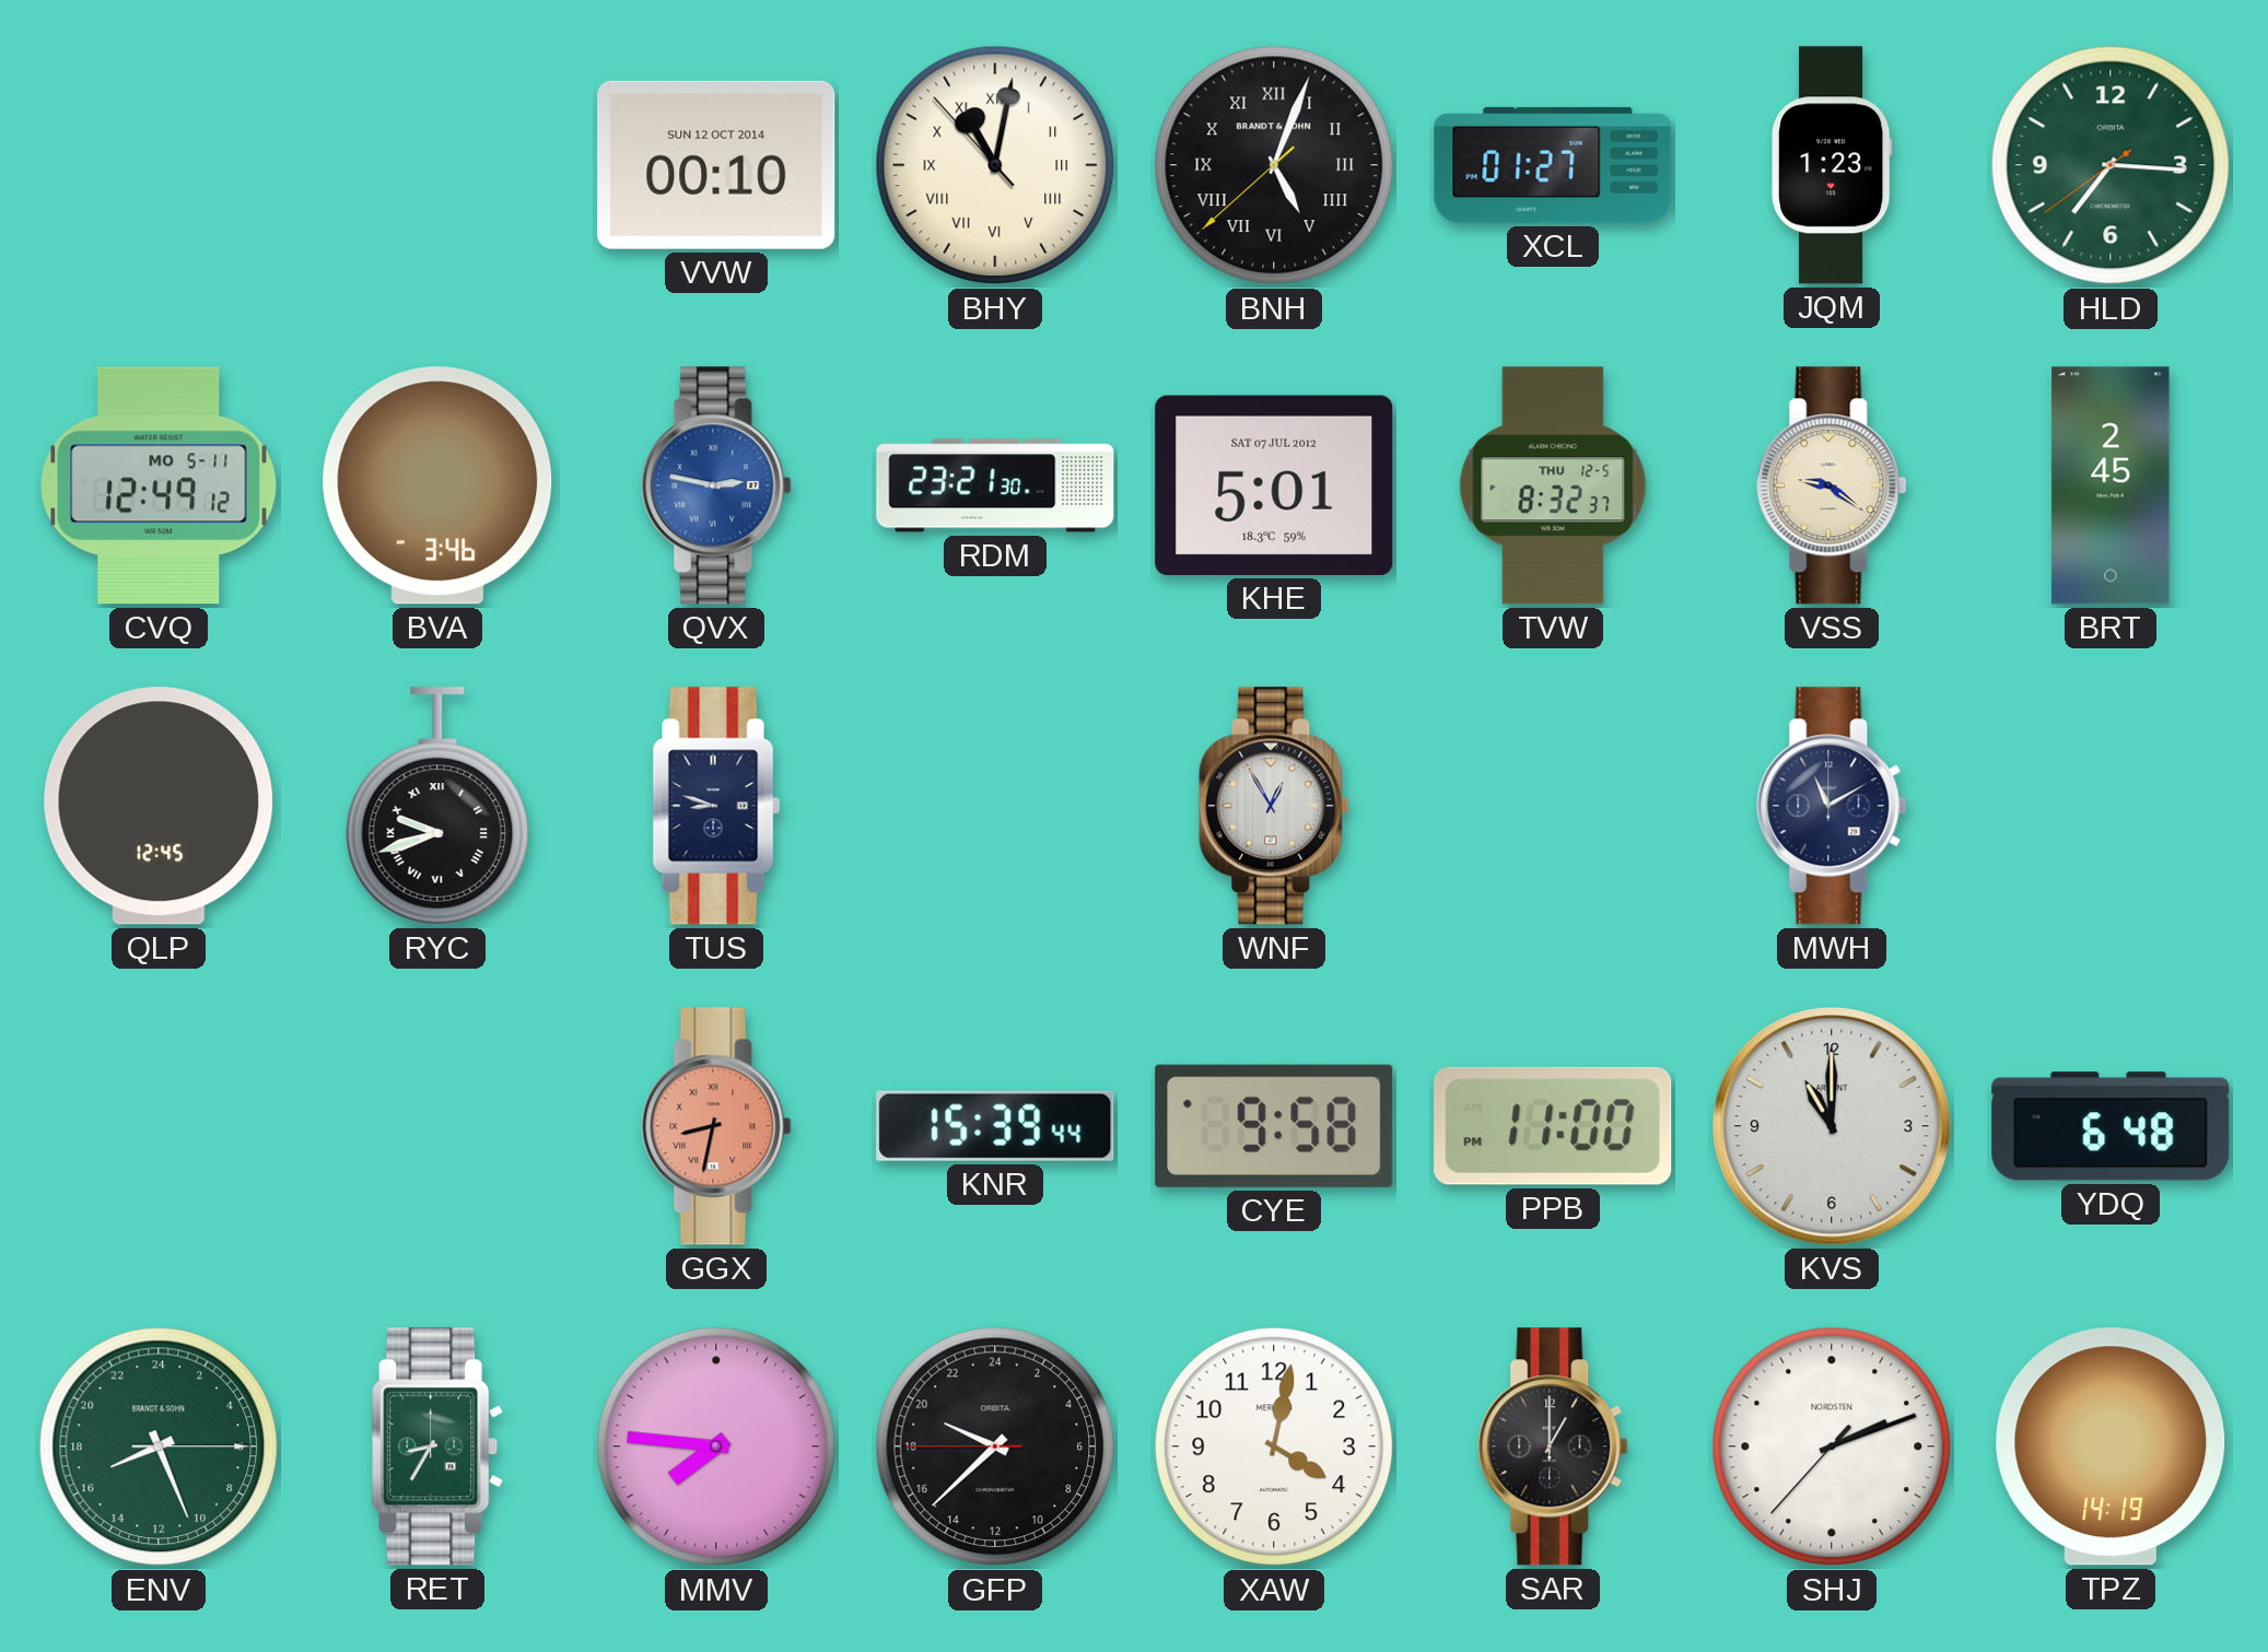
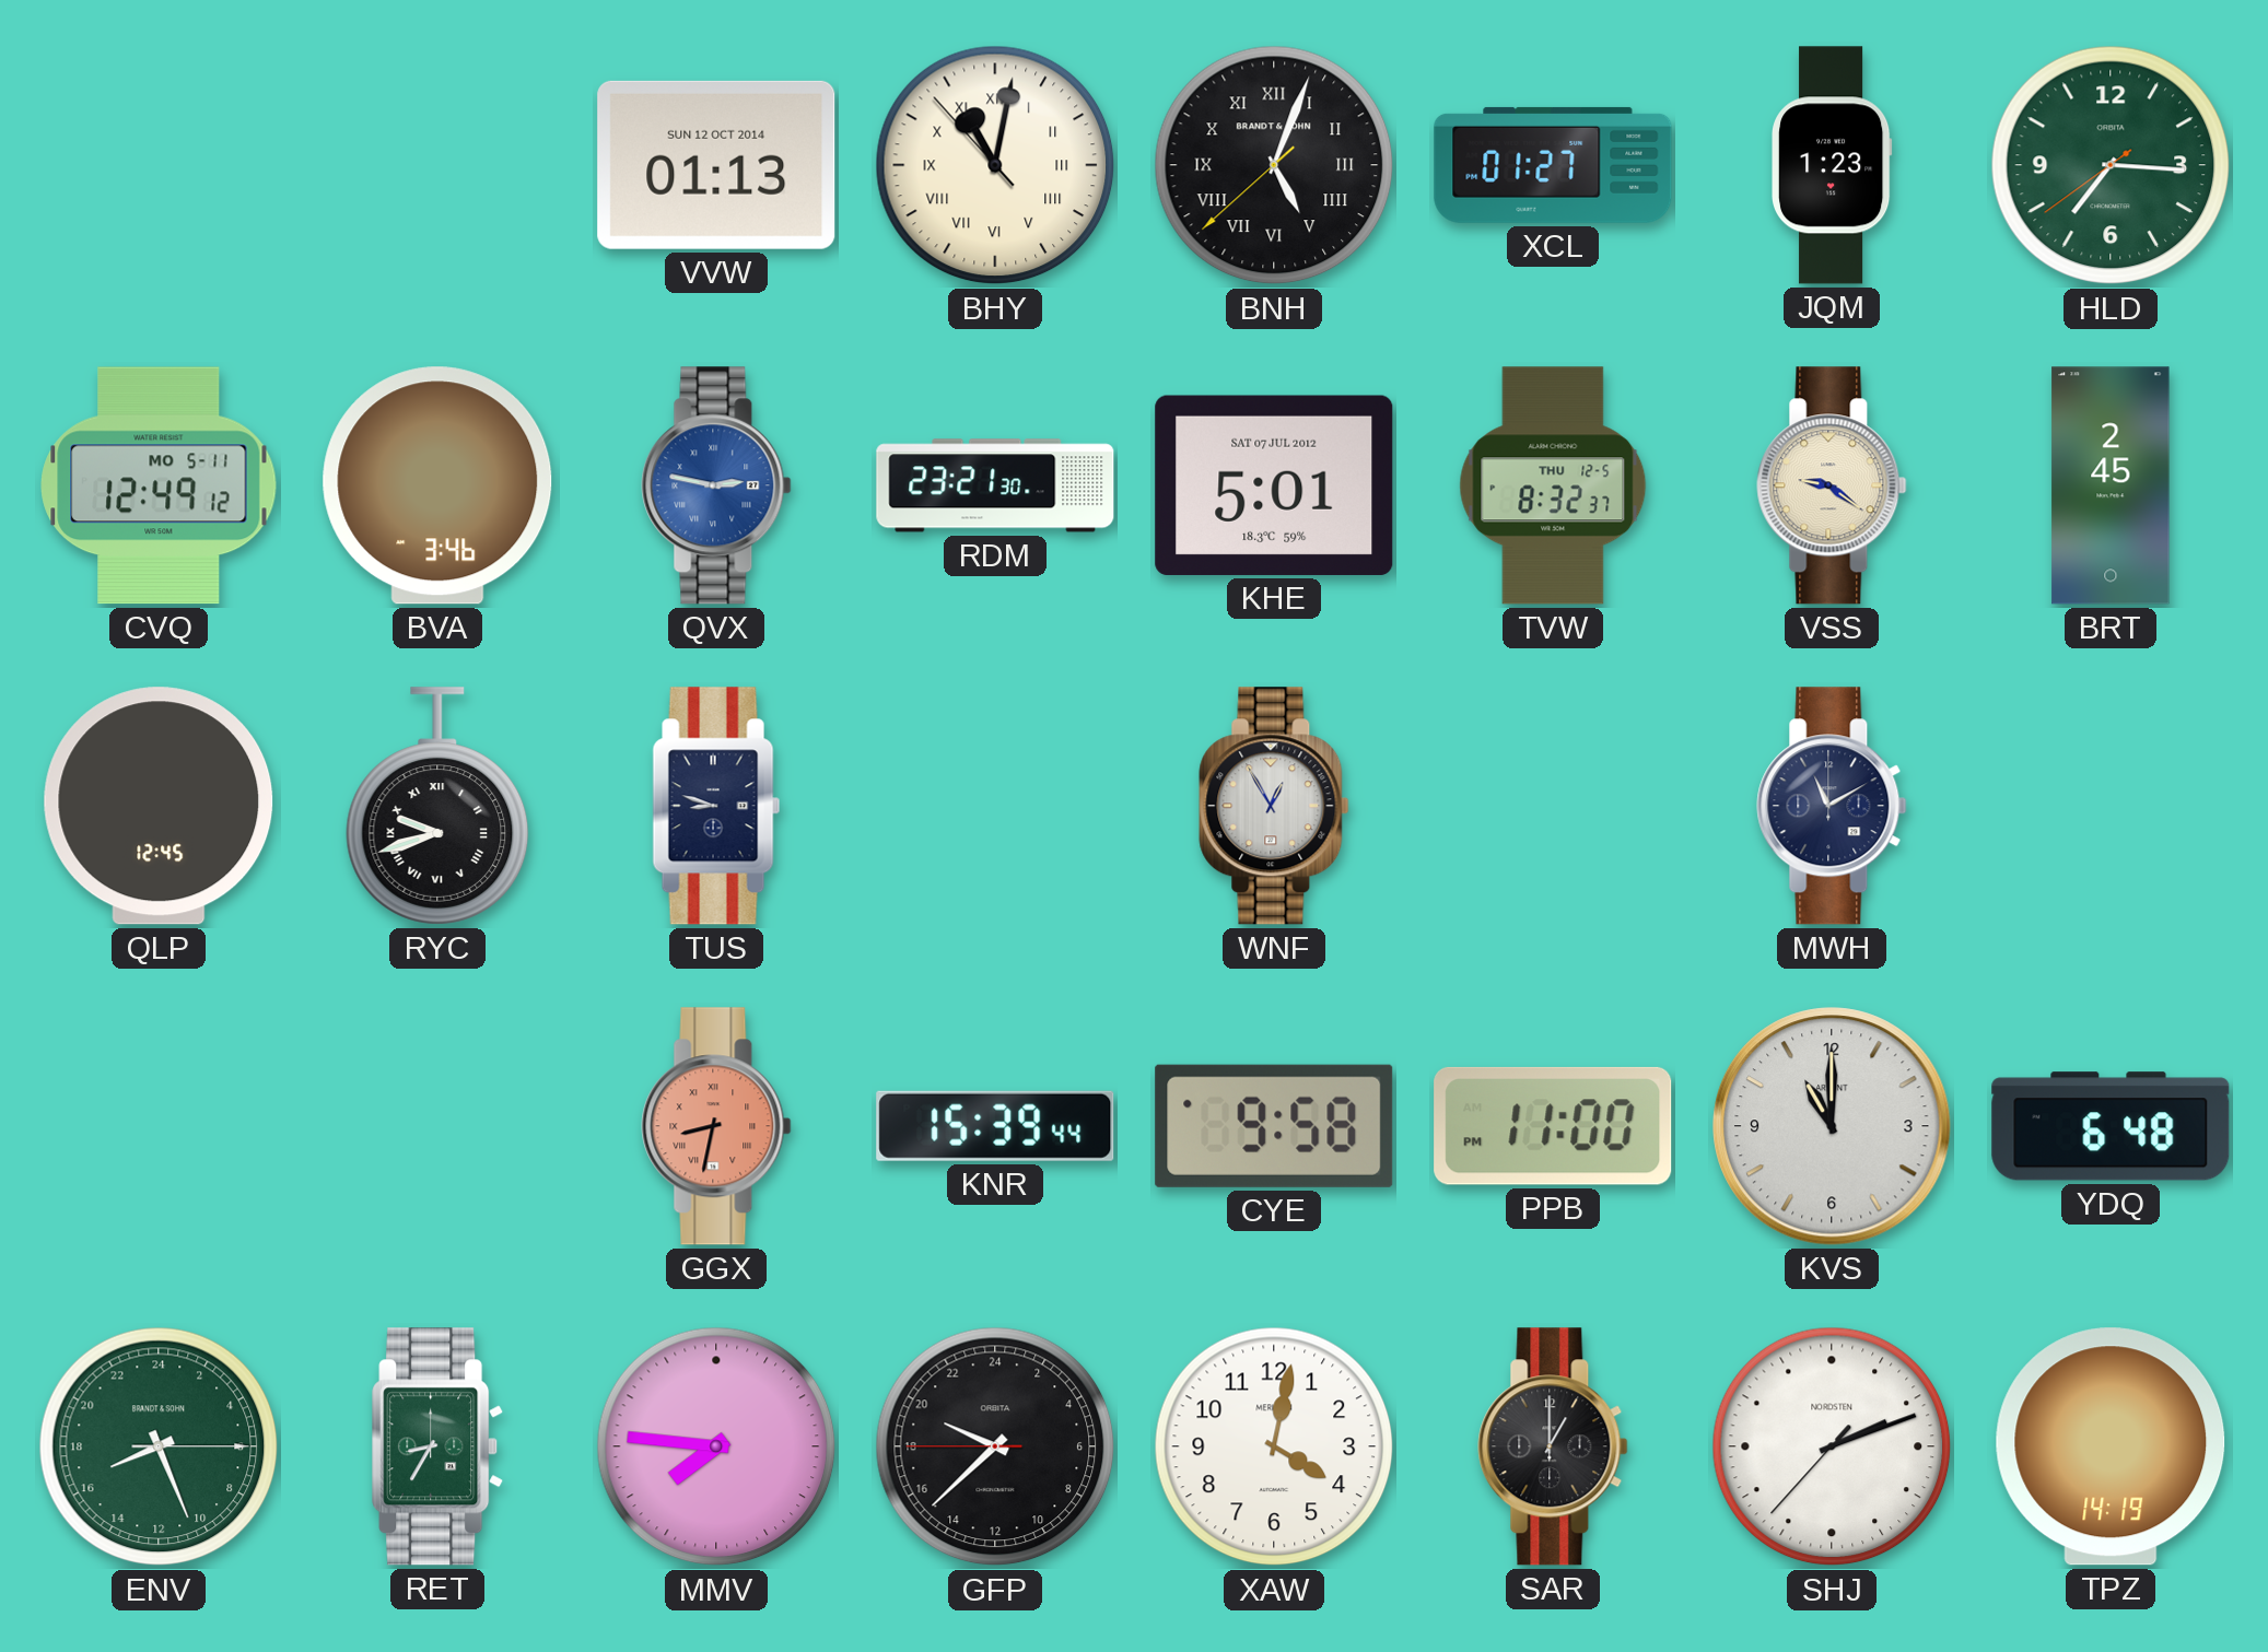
VVW: 00:10 -> 01:13
